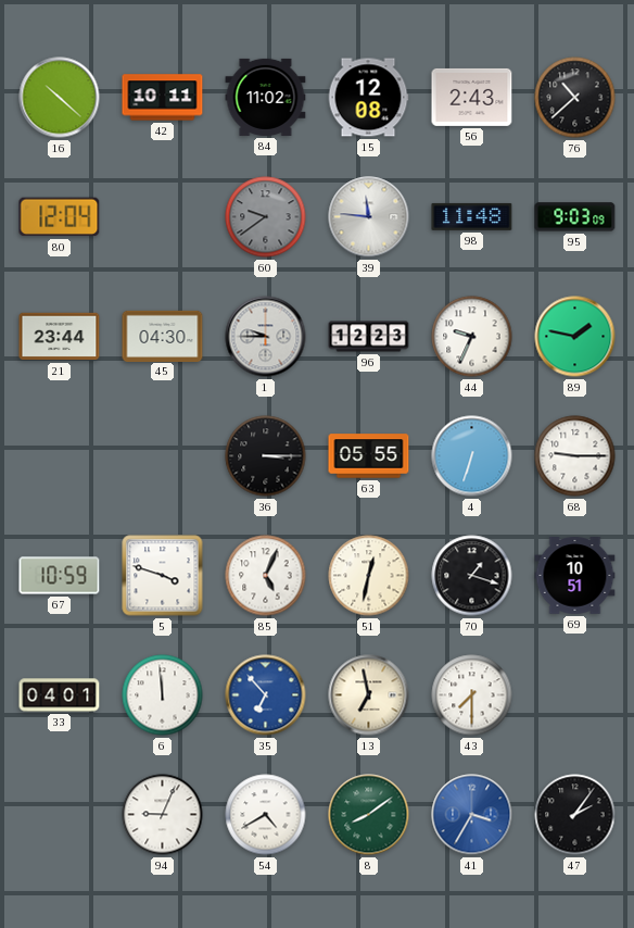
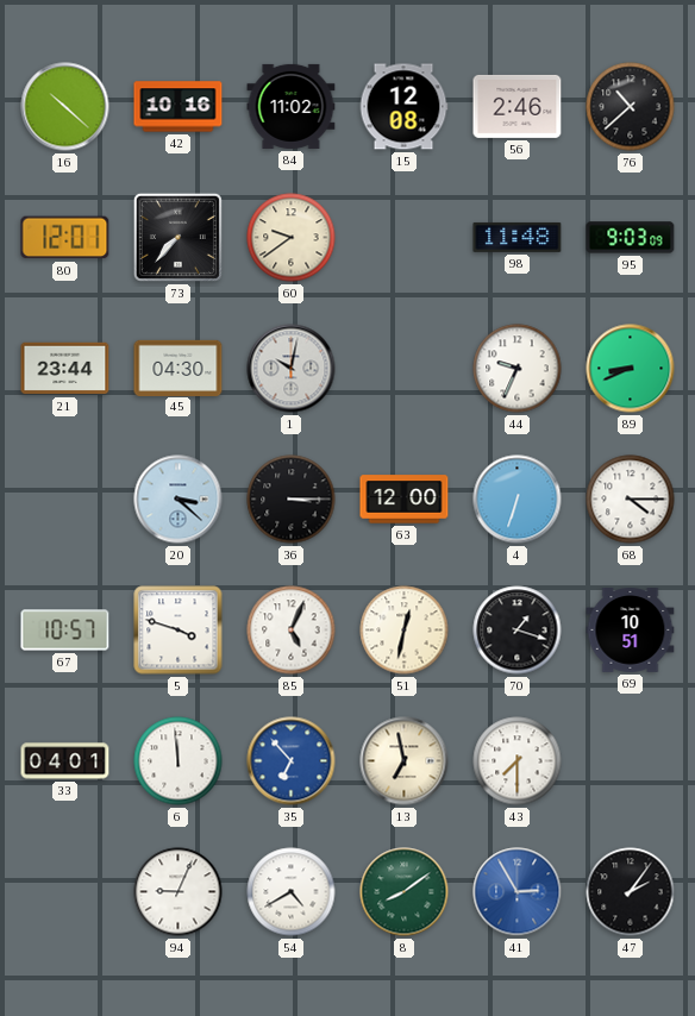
42: 10:11 -> 10:16
56: 2:43 -> 2:46
80: 12:04 -> 12:01
73: none -> 7:37
60 dial: grey -> cream
39: 11:46 -> none
1: 9:45 -> 10:02
96: 12:23 -> none
89: 1:47 -> 8:41
20: none -> 3:22
63: 05:55 -> 12:00
68: 9:15 -> 4:15
67: 10:59 -> 10:57
41: 3:35 -> 2:55
